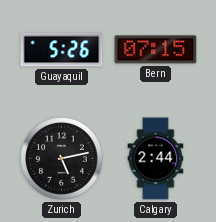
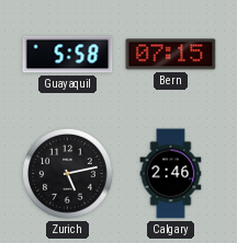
Guayaquil: 5:26 -> 5:58
Calgary: 2:44 -> 2:46
